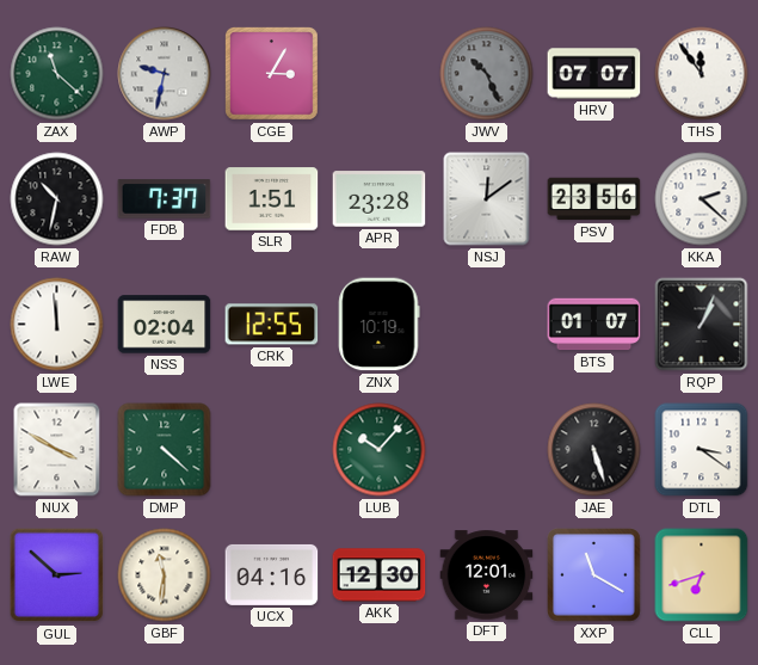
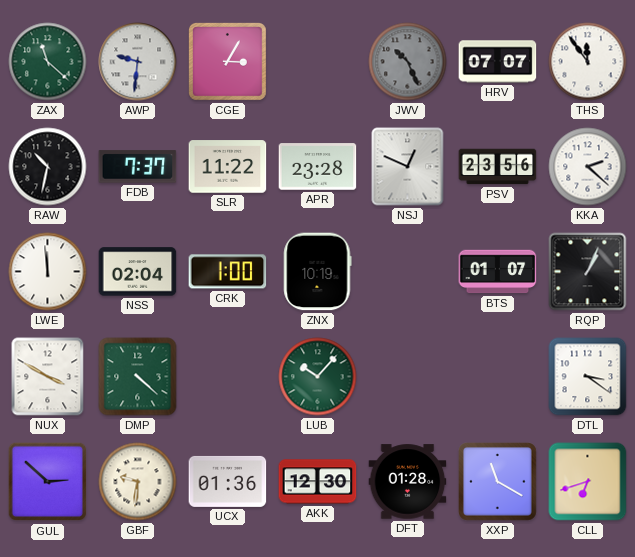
AWP: 9:32 -> 9:31
SLR: 1:51 -> 11:22
NSJ: 12:09 -> 12:49
CRK: 12:55 -> 1:00
JAE: 5:27 -> none
GBF: 11:31 -> 9:31
UCX: 04:16 -> 01:36
DFT: 12:01 -> 01:28
